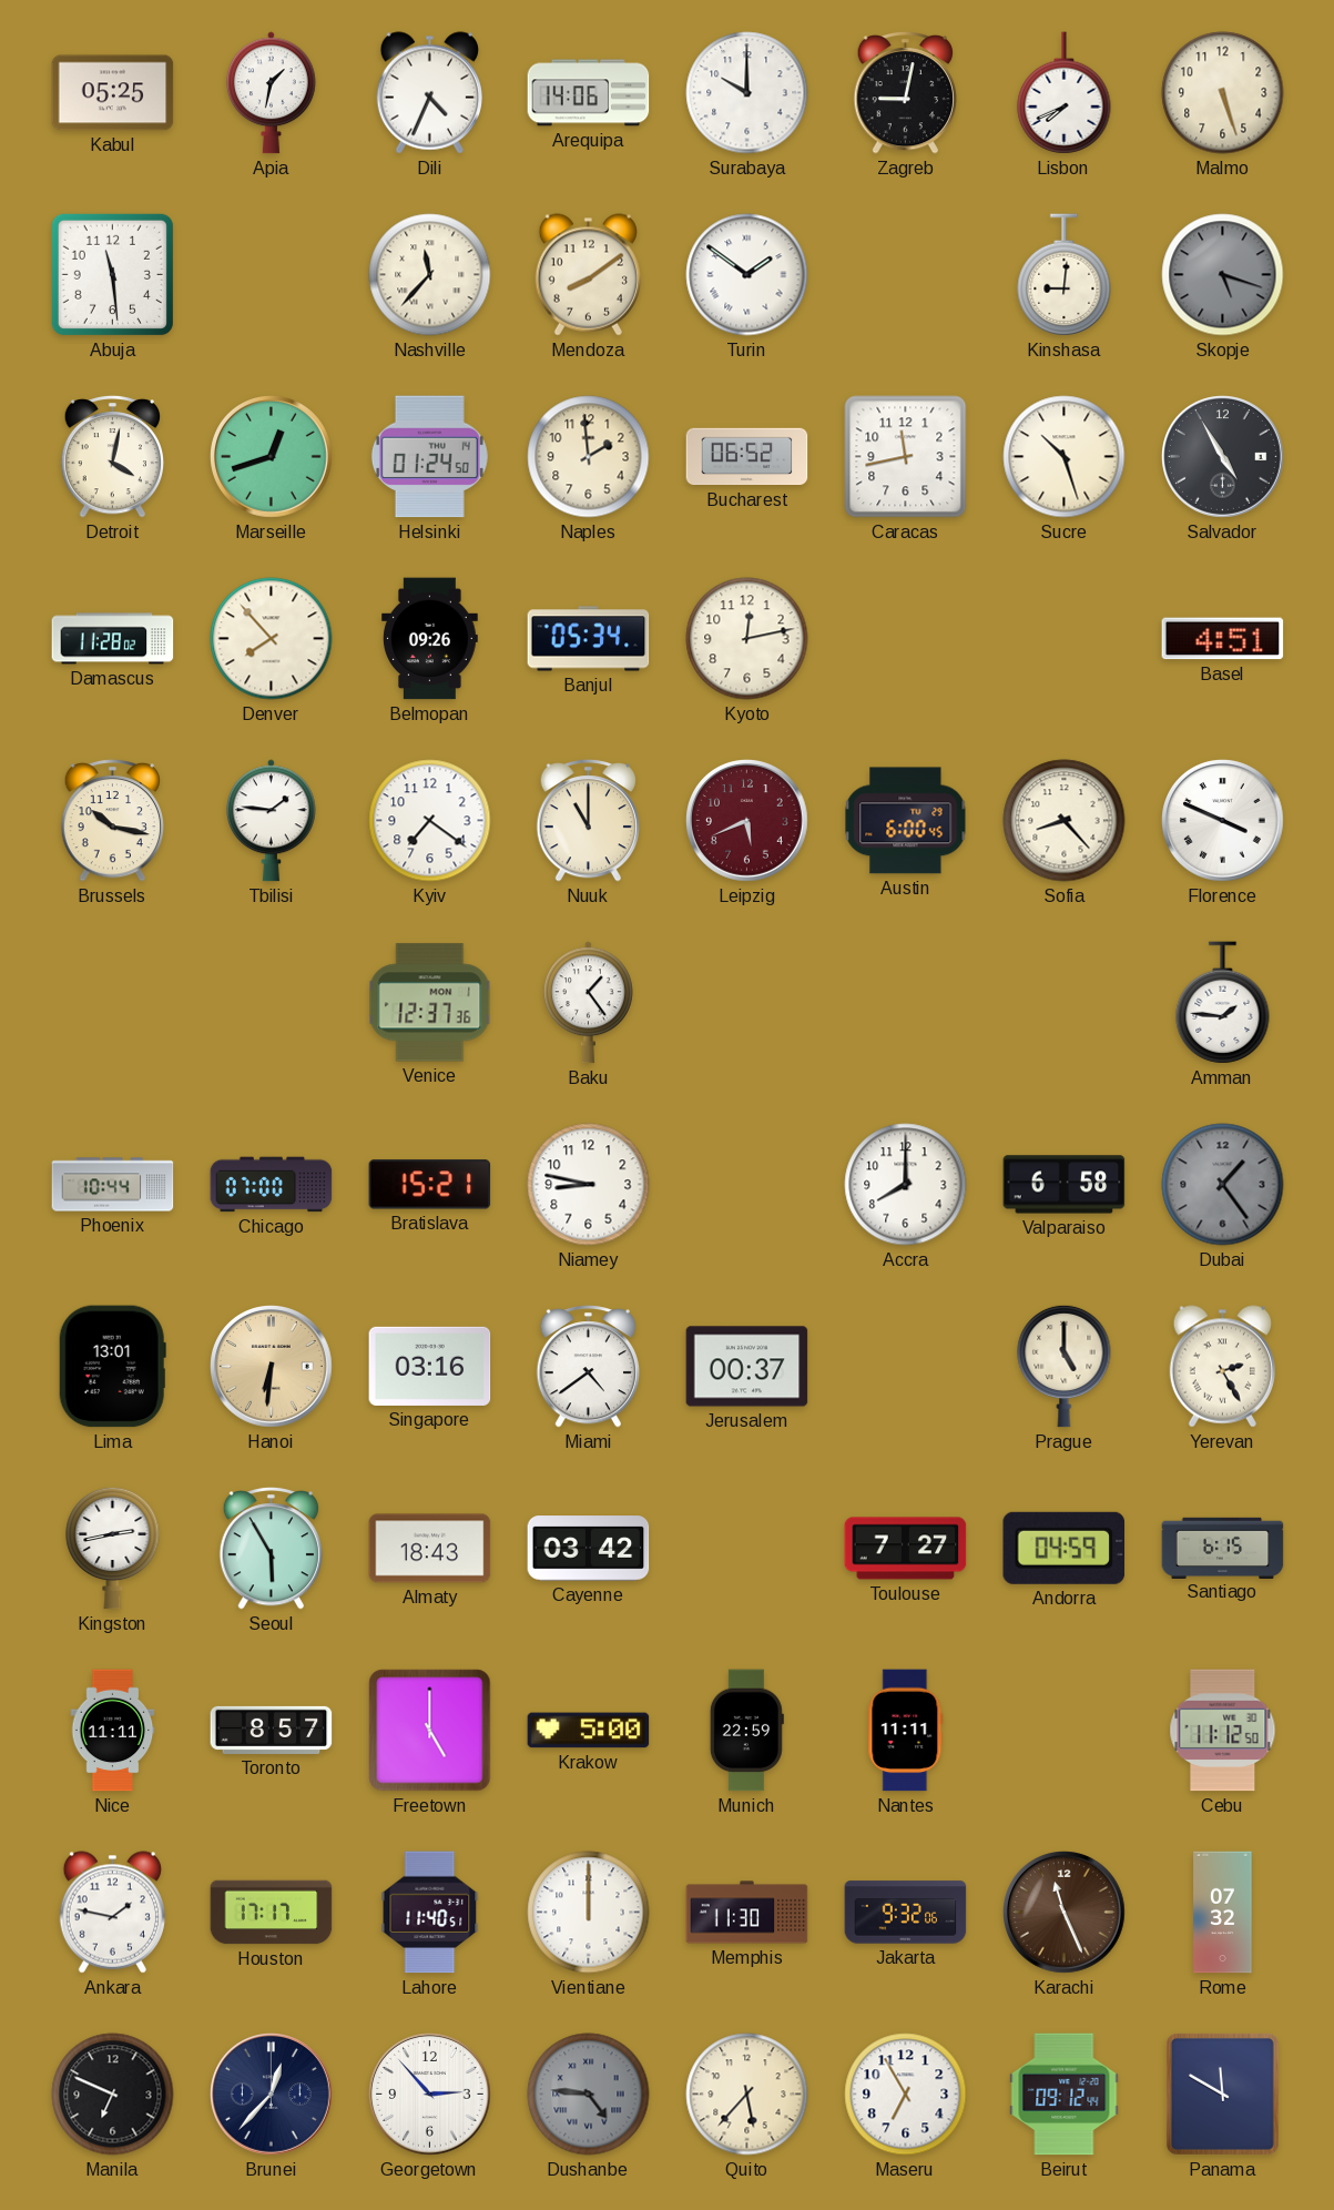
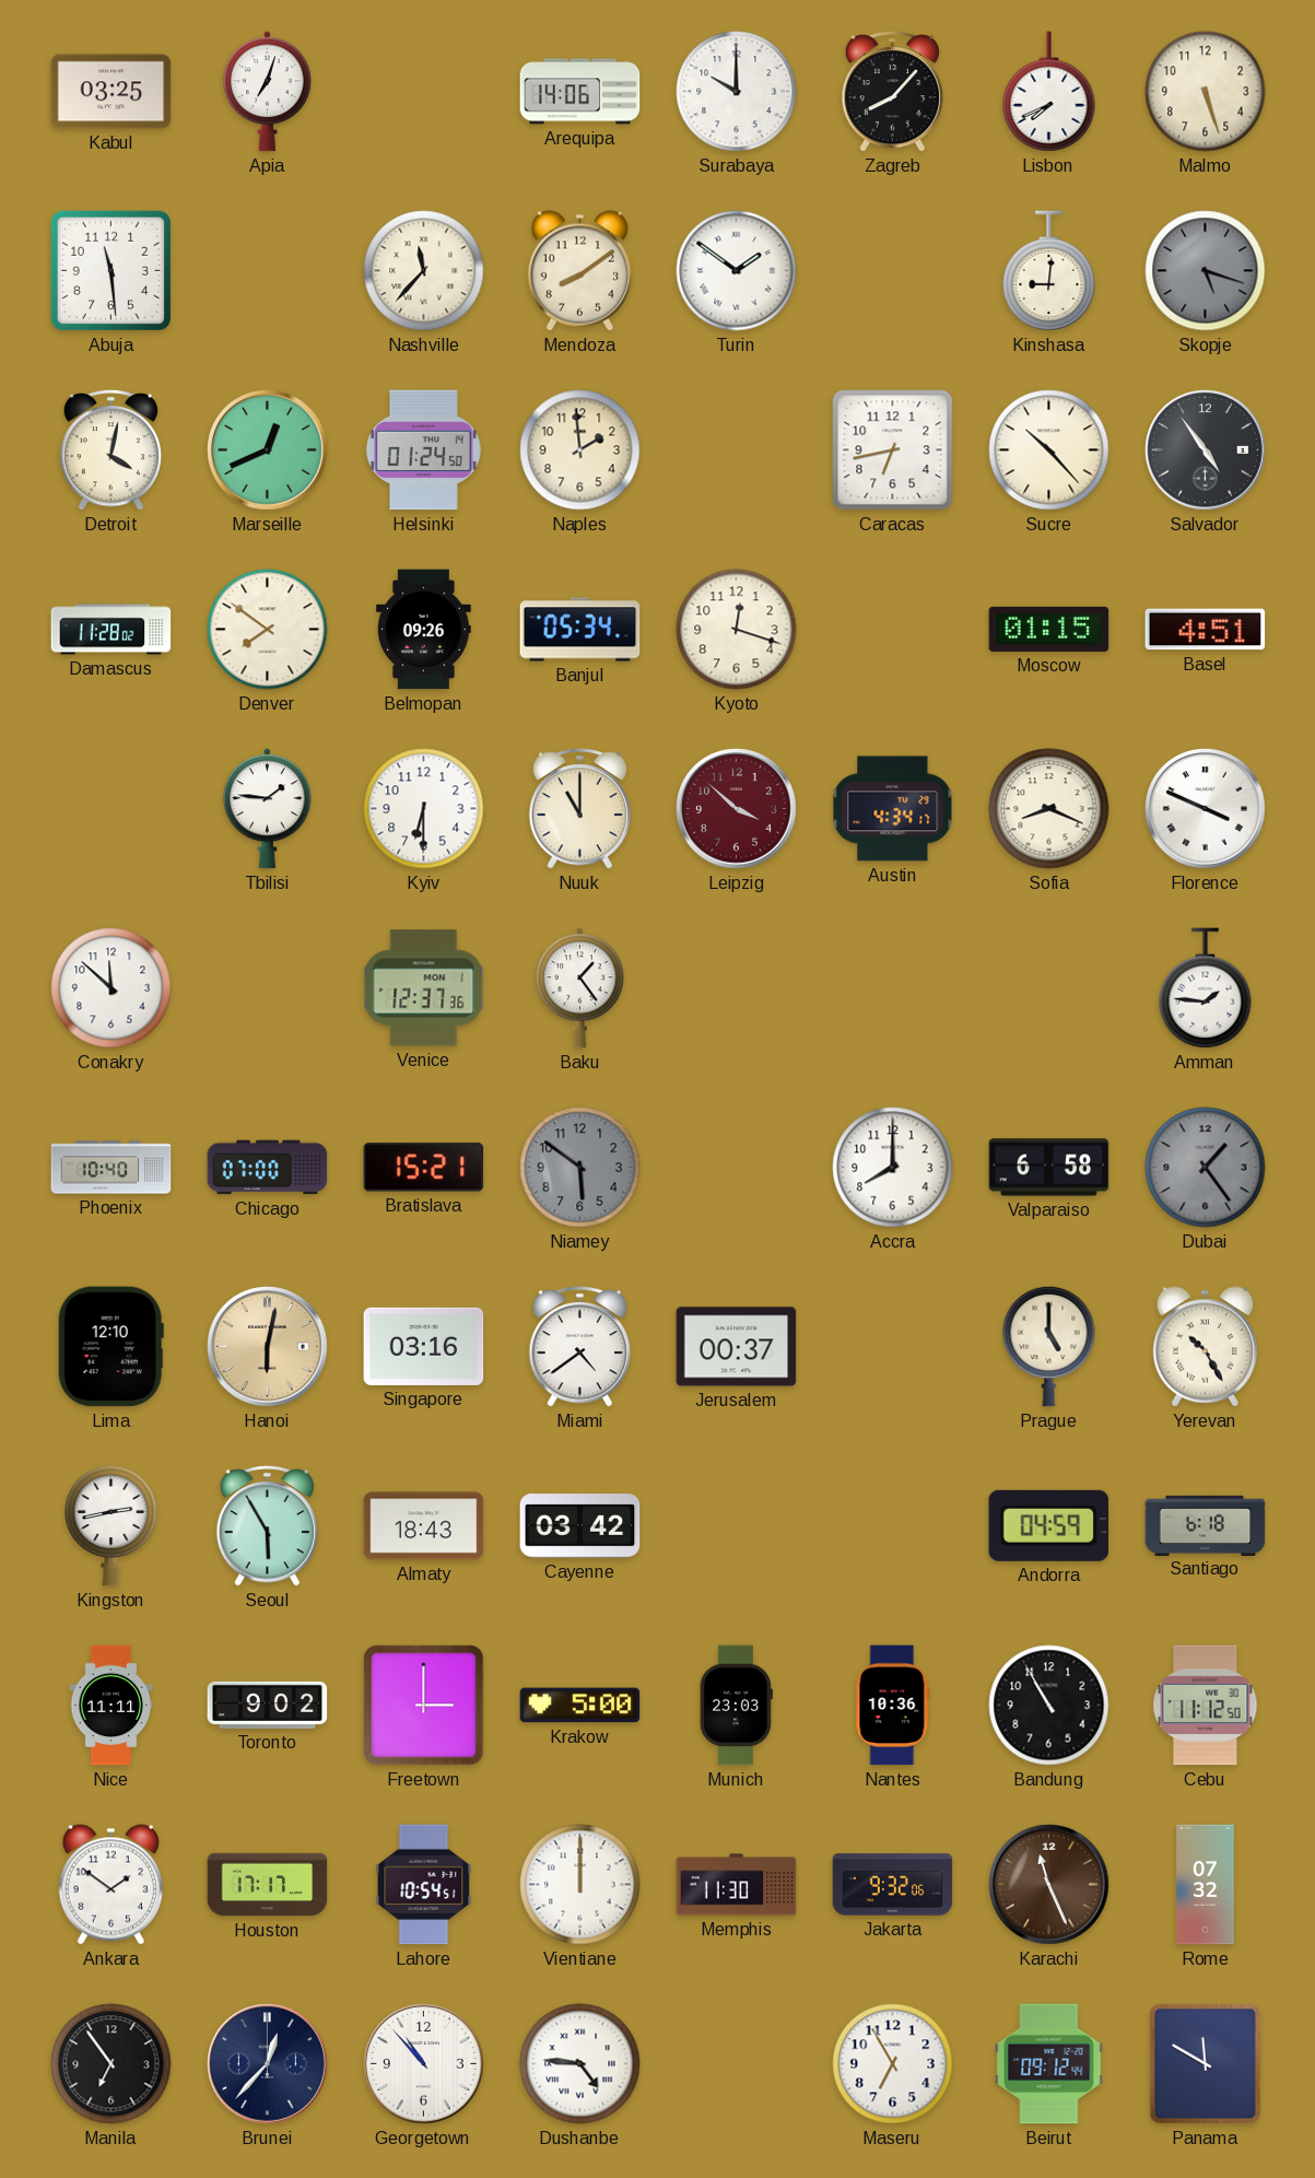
Kabul: 05:25 -> 03:25
Apia: 1:32 -> 7:03
Dili: 4:34 -> none
Zagreb: 9:02 -> 8:07
Marseille: 12:42 -> 12:41
Bucharest: 06:52 -> none
Caracas: 11:43 -> 6:43
Sucre: 10:27 -> 10:23
Salvador: 4:55 -> 4:54
Denver: 7:53 -> 7:51
Kyoto: 12:13 -> 12:18
Moscow: none -> 01:15
Brussels: 10:17 -> none
Kyiv: 7:21 -> 6:30
Leipzig: 5:41 -> 3:52
Austin: 6:00 -> 4:34
Sofia: 8:23 -> 8:19
Conakry: none -> 11:52
Phoenix: 10:44 -> 10:40
Niamey: 8:47 -> 5:51
Niamey dial: white -> grey
Lima: 13:01 -> 12:10
Hanoi: 6:31 -> 6:02
Yerevan: 2:25 -> 10:25
Toulouse: 7:27 -> none
Santiago: 6:15 -> 6:18
Toronto: 8:57 -> 9:02
Freetown: 5:00 -> 3:00
Munich: 22:59 -> 23:03
Nantes: 11:11 -> 10:36
Bandung: none -> 10:55
Ankara: 1:47 -> 1:51
Lahore: 11:40 -> 10:54
Manila: 6:49 -> 6:54
Georgetown: 2:53 -> 10:53
Dushanbe dial: grey -> white
Quito: 5:37 -> none
